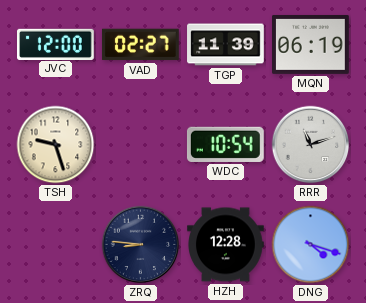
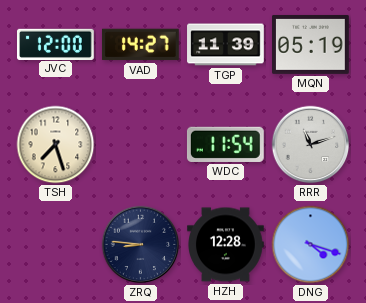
VAD: 02:27 -> 14:27
MQN: 06:19 -> 05:19
TSH: 9:27 -> 7:27
WDC: 10:54 -> 11:54
